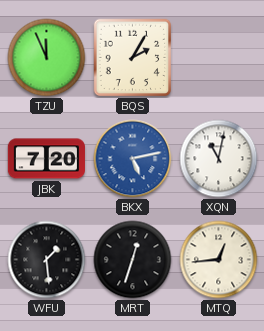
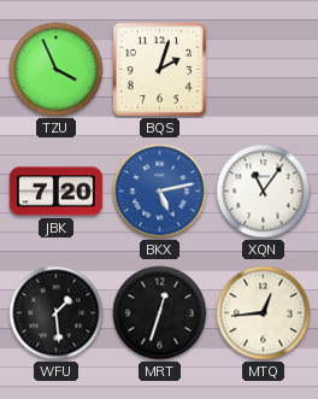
TZU: 11:56 -> 3:56
BQS: 2:05 -> 2:03
XQN: 11:02 -> 11:06
